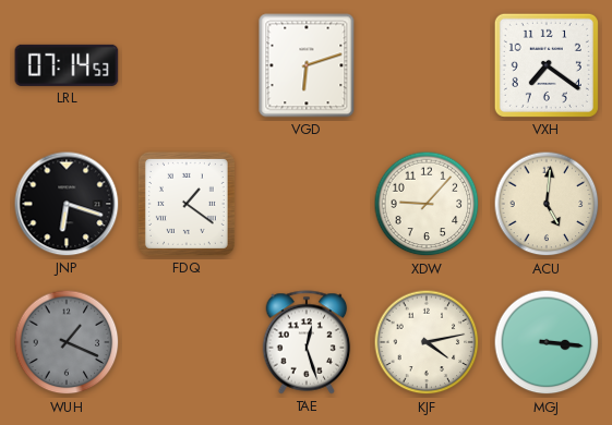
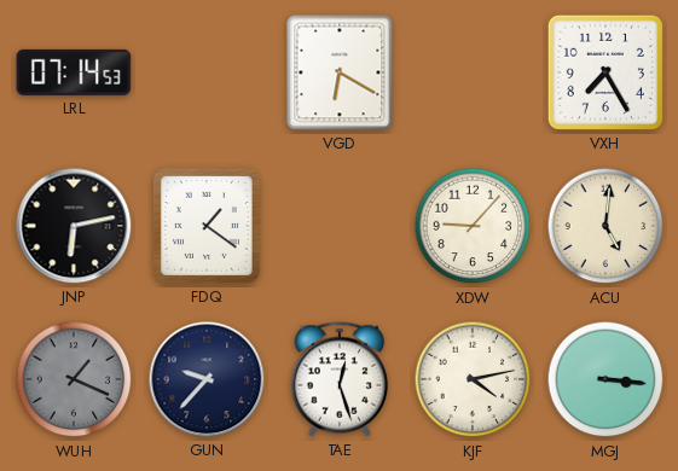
VGD: 6:12 -> 6:20
VXH: 7:21 -> 7:25
JNP: 6:18 -> 6:13
GUN: none -> 9:37
